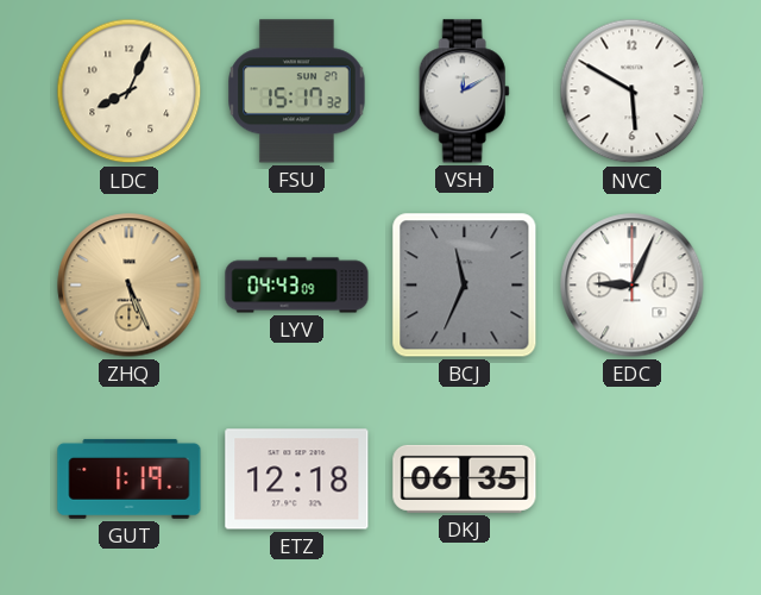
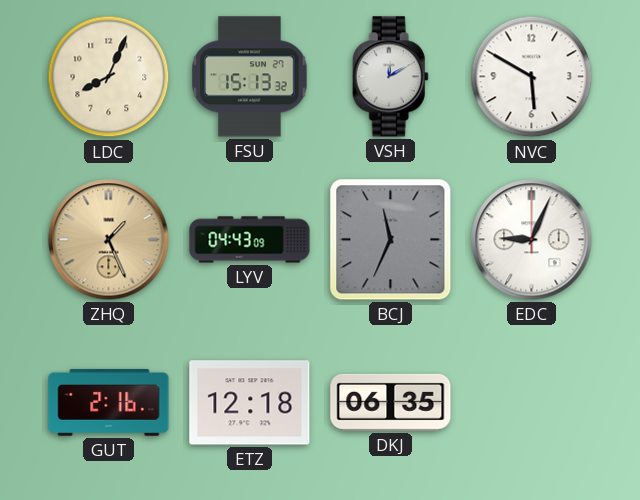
FSU: 15:17 -> 15:13
ZHQ: 5:26 -> 1:26
GUT: 1:19 -> 2:16
